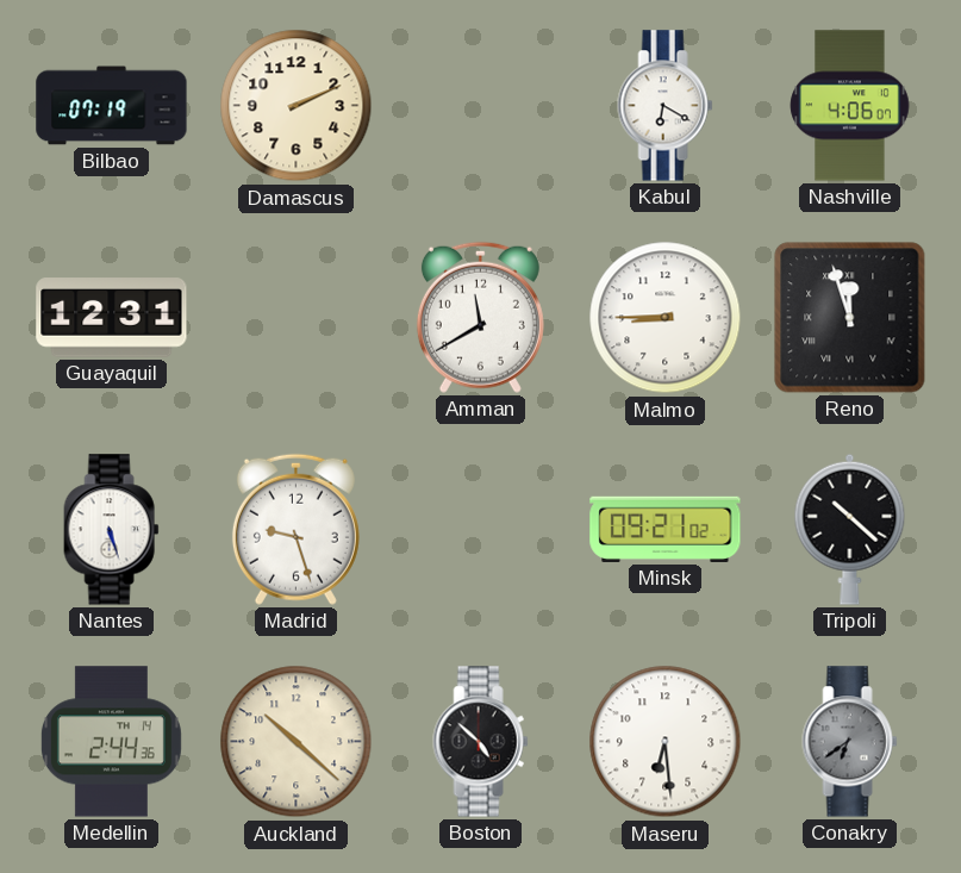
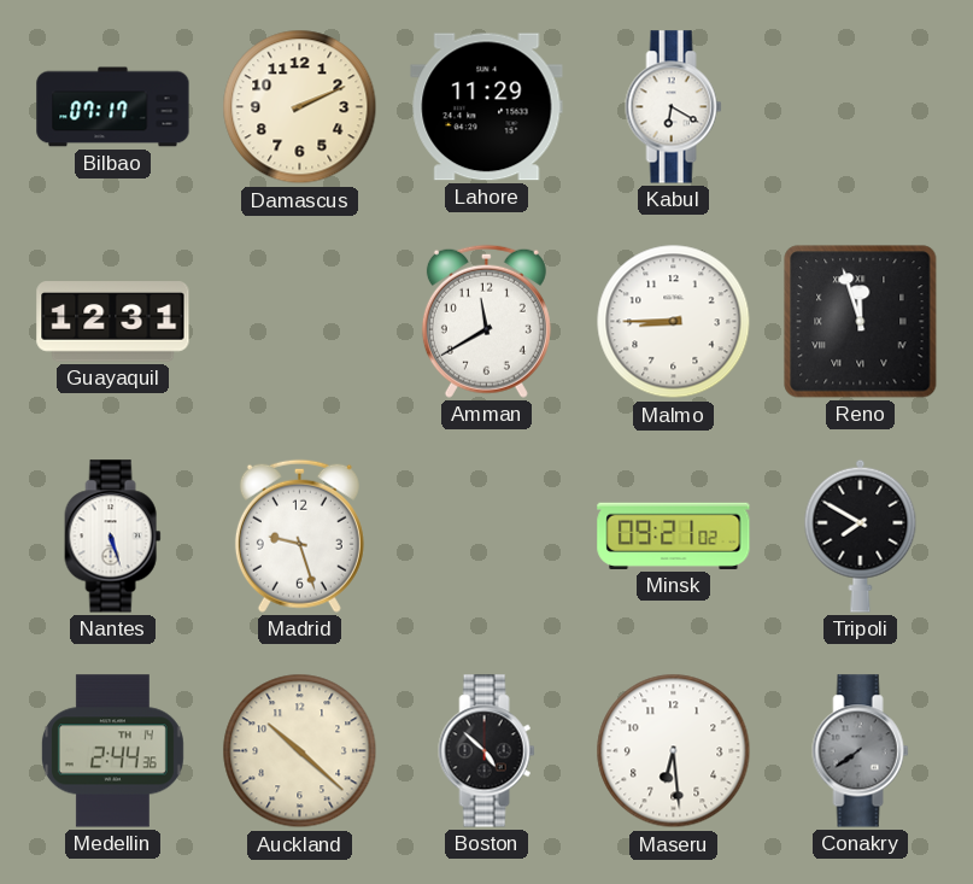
Bilbao: 07:19 -> 07:17
Lahore: none -> 11:29
Nashville: 4:06 -> none
Tripoli: 10:22 -> 7:50
Conakry: 6:39 -> 7:39
